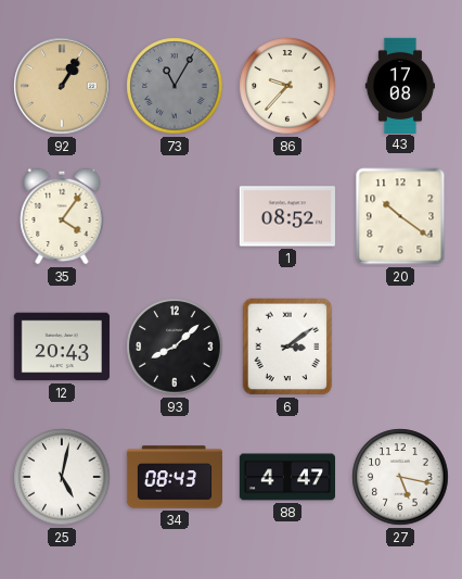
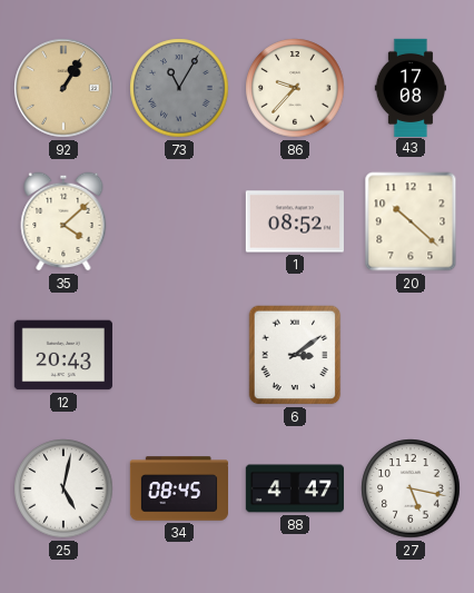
35: 4:06 -> 4:08
20: 10:21 -> 10:22
93: 8:08 -> none
34: 08:43 -> 08:45
